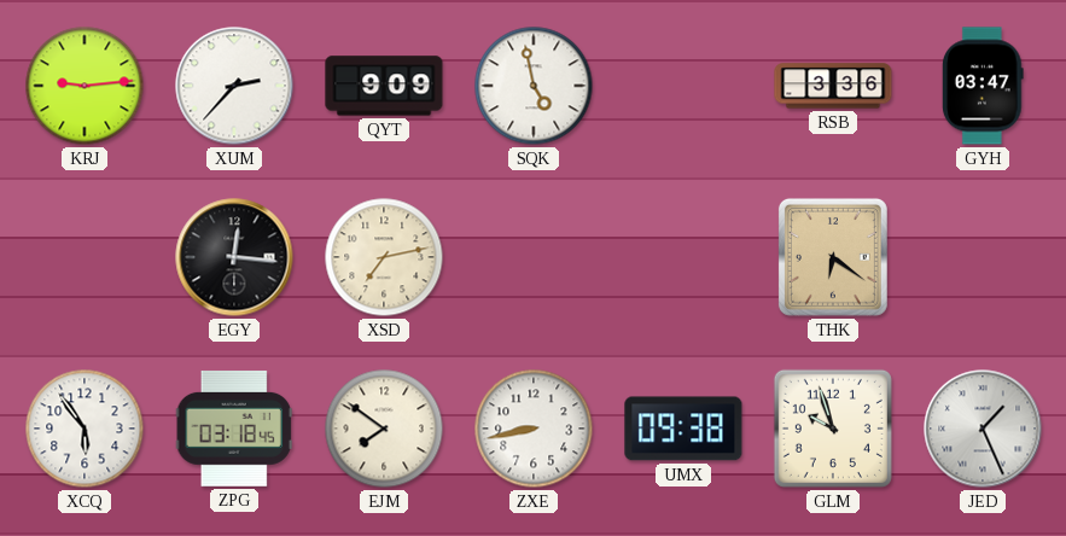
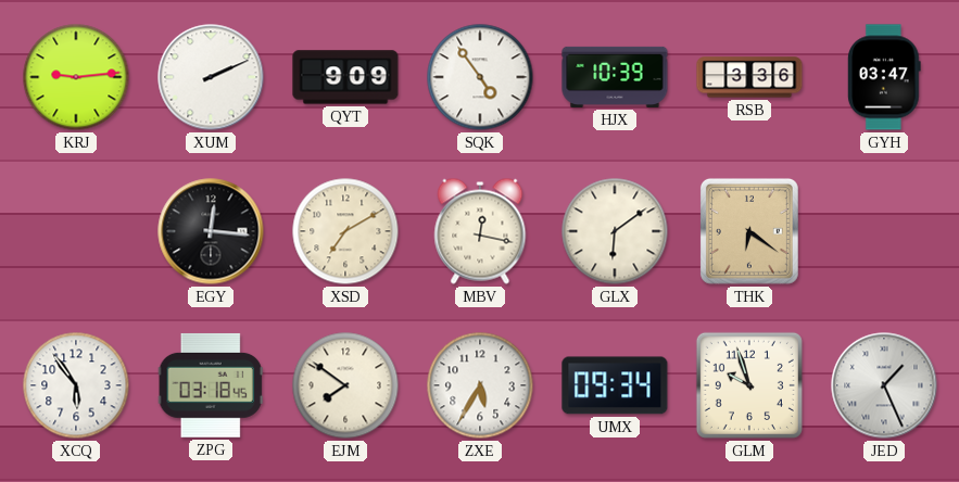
XUM: 2:37 -> 2:11
SQK: 4:58 -> 4:54
HJX: none -> 10:39
XSD: 7:13 -> 7:10
MBV: none -> 12:17
GLX: none -> 6:09
ZXE: 8:43 -> 5:35
UMX: 09:38 -> 09:34
